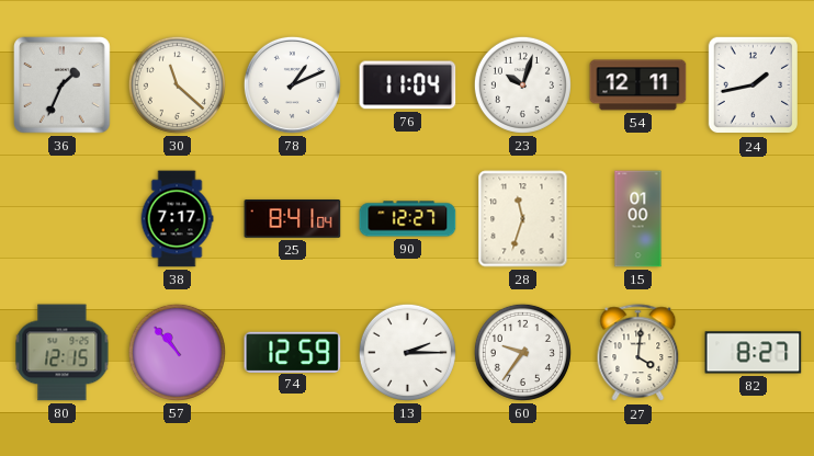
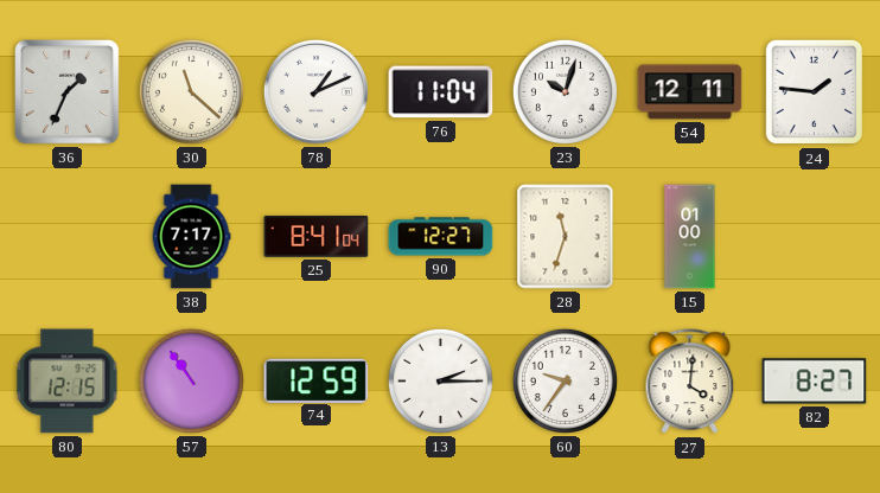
24: 1:43 -> 1:46
57: 10:53 -> 10:54
